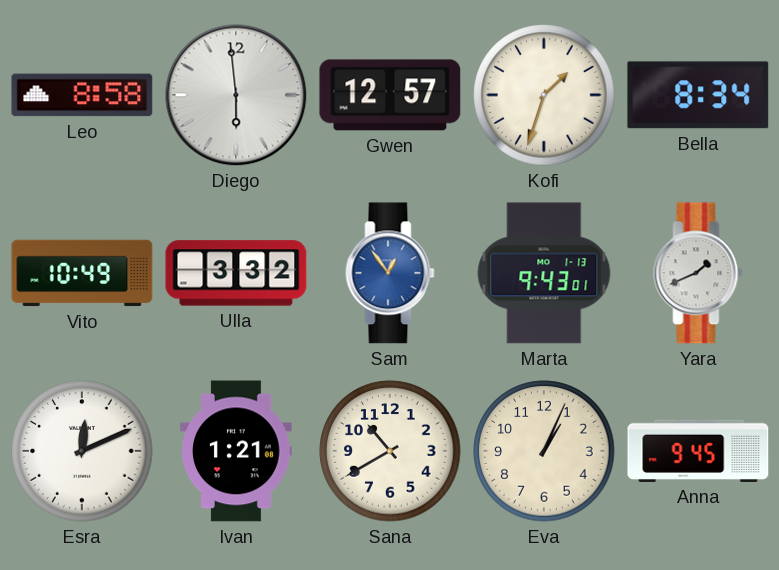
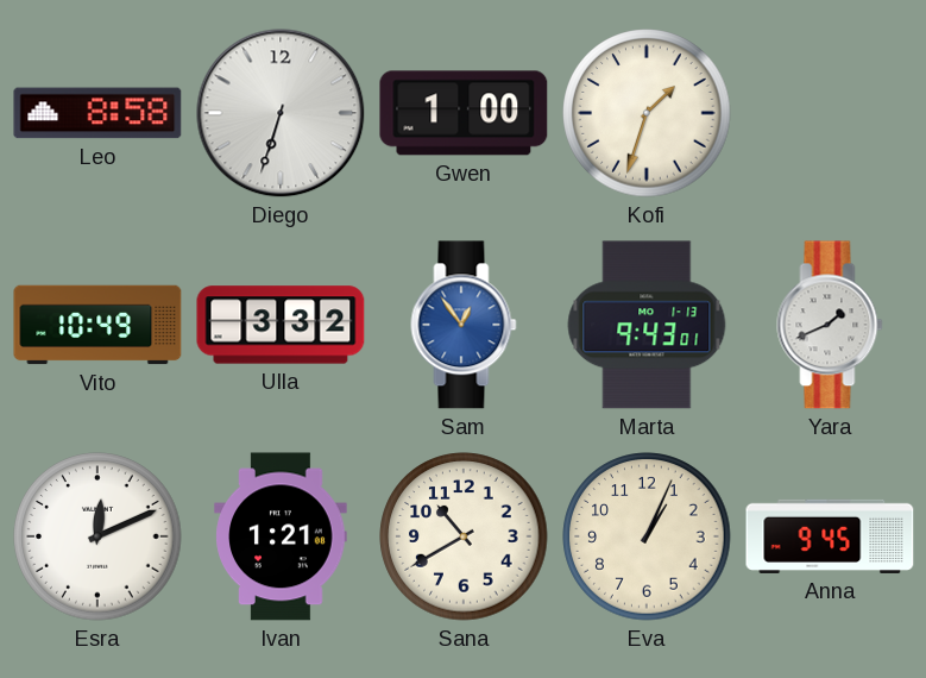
Diego: 5:59 -> 6:33
Gwen: 12:57 -> 1:00
Bella: 8:34 -> none
